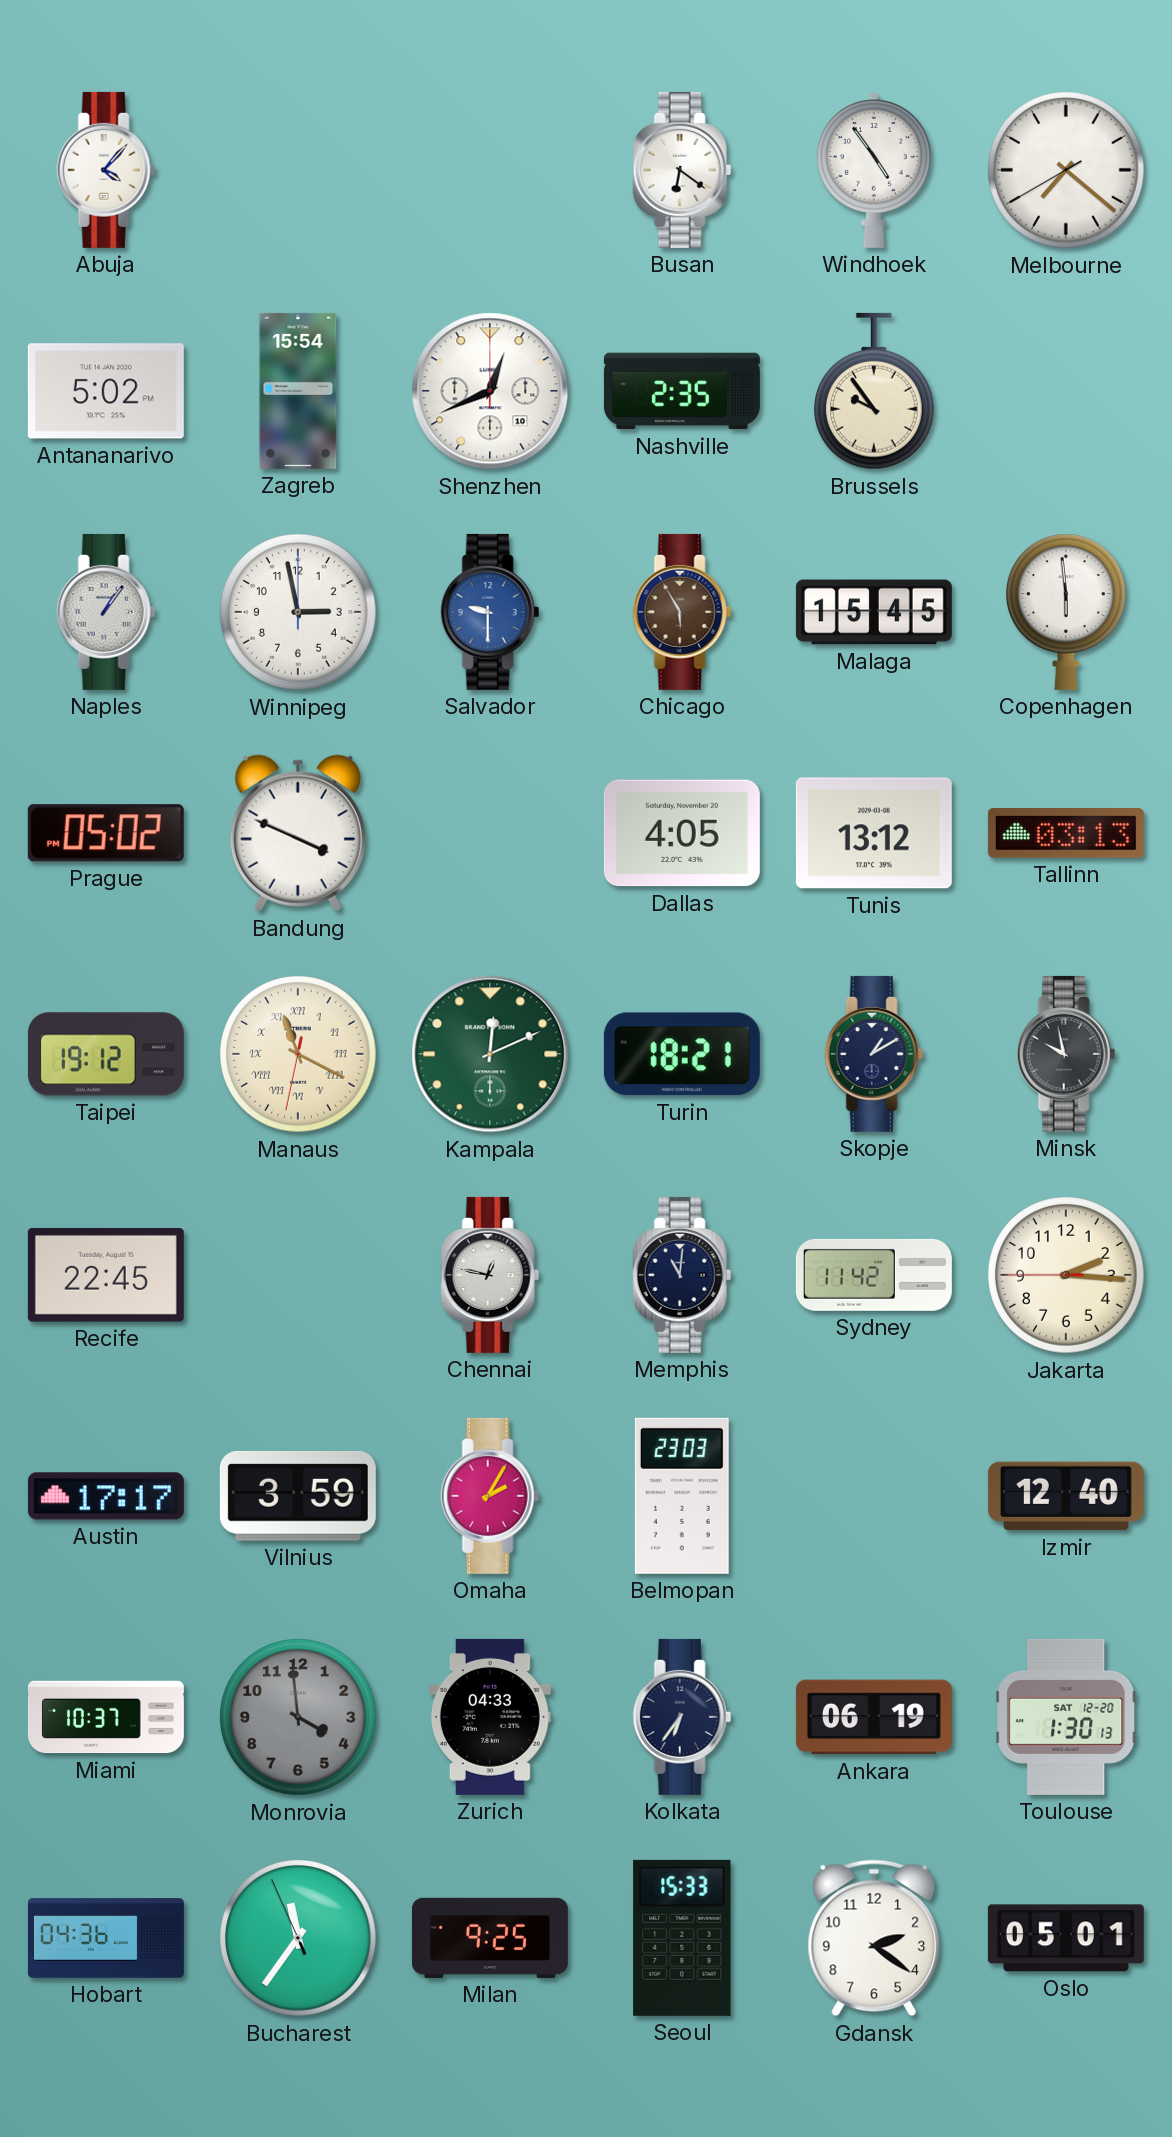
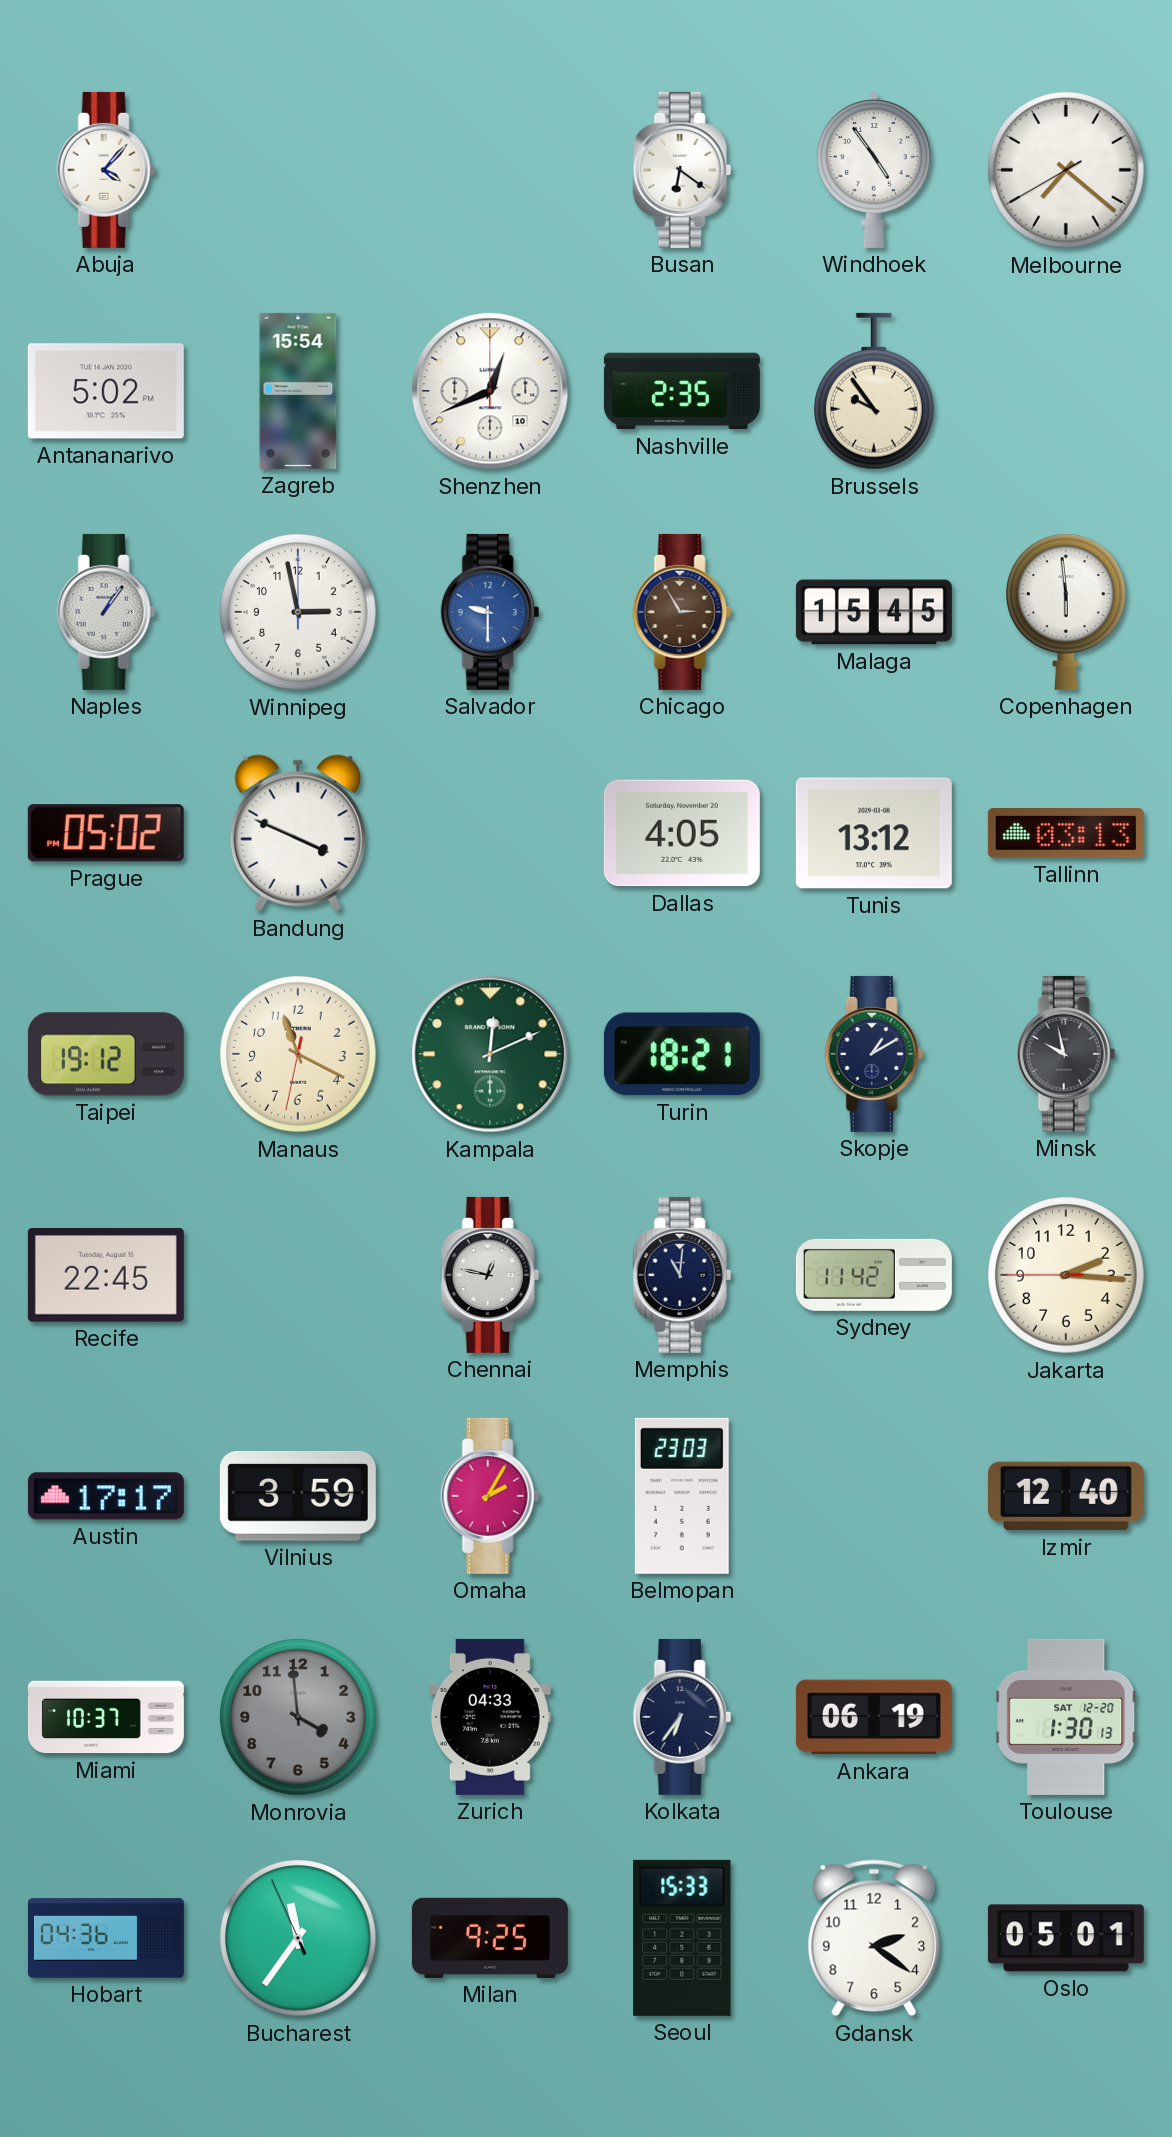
Chicago: 5:55 -> 2:55
Manaus numerals: Roman -> Arabic
